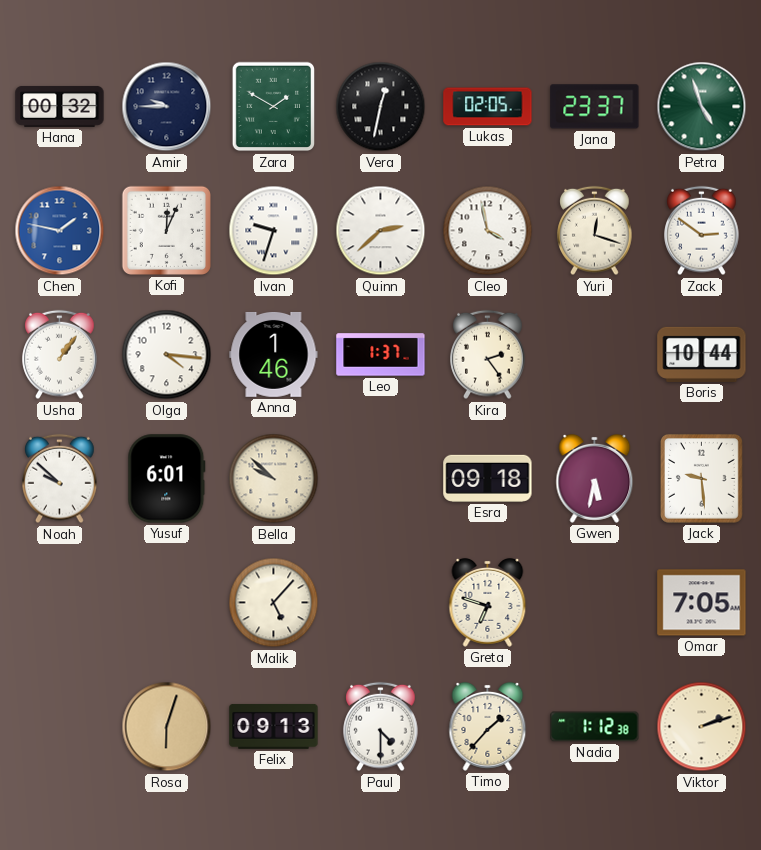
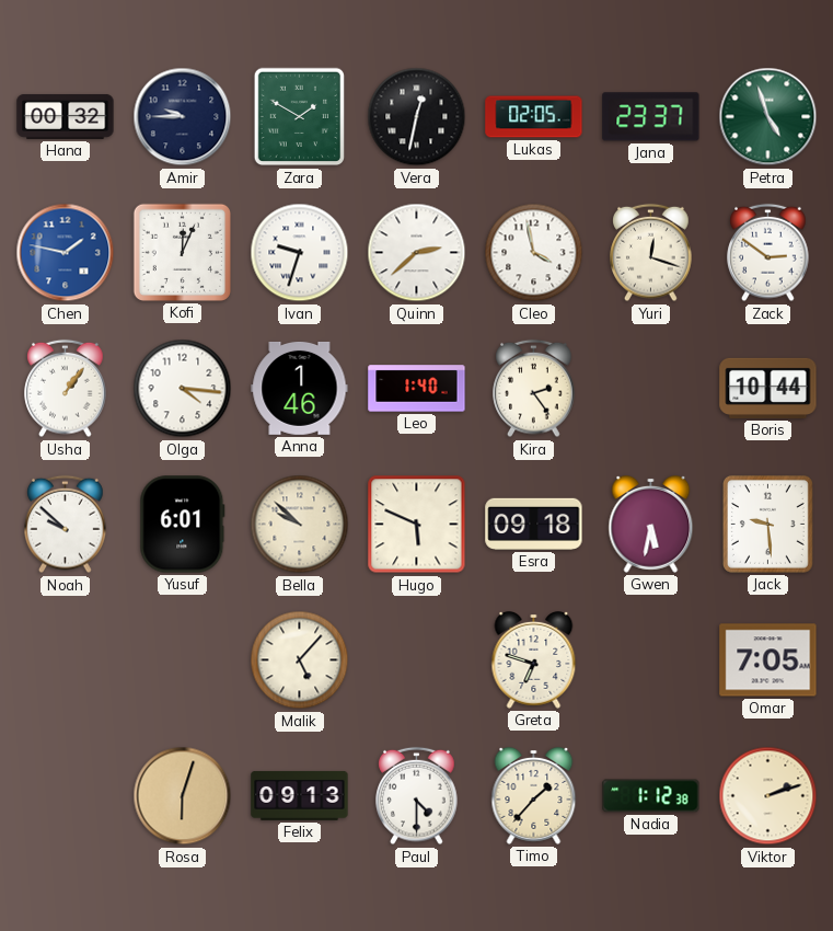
Leo: 1:37 -> 1:40
Hugo: none -> 5:49
